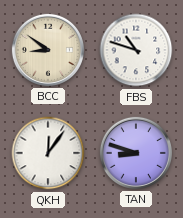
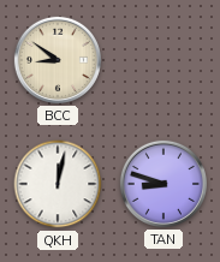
FBS: 10:48 -> none
QKH: 12:06 -> 12:02
